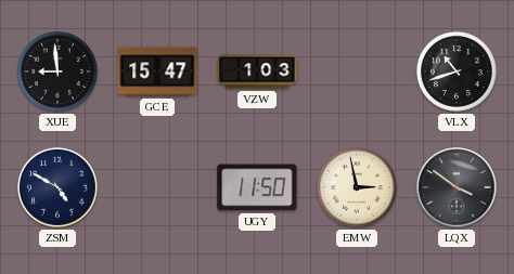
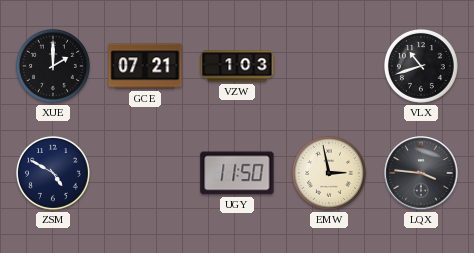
XUE: 8:59 -> 2:00
GCE: 15:47 -> 07:21
LQX: 3:51 -> 3:46
